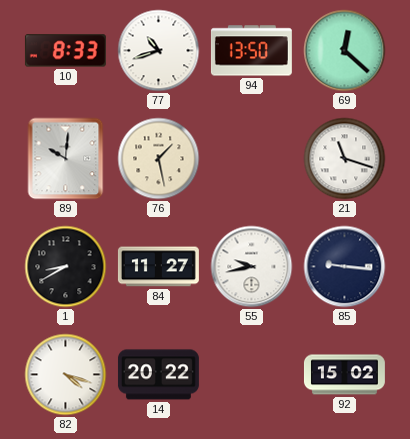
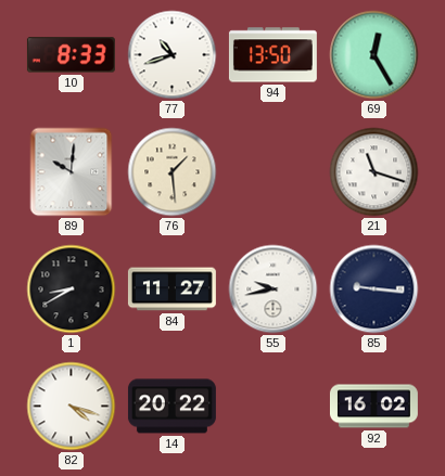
69: 12:22 -> 12:25
76: 1:28 -> 1:29
92: 15:02 -> 16:02
